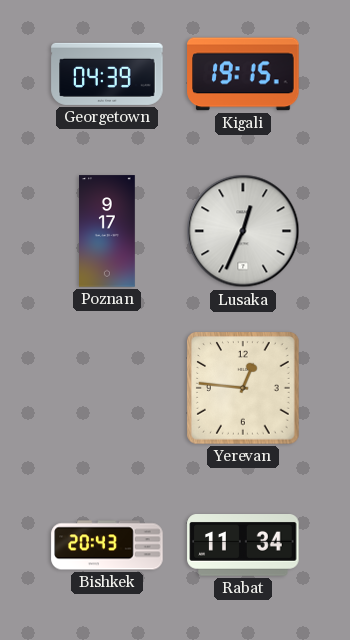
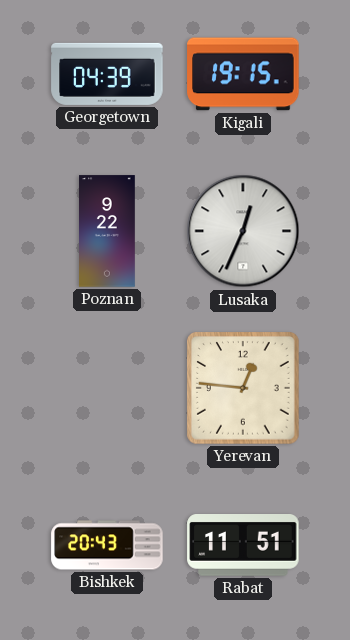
Poznan: 9:17 -> 9:22
Rabat: 11:34 -> 11:51
